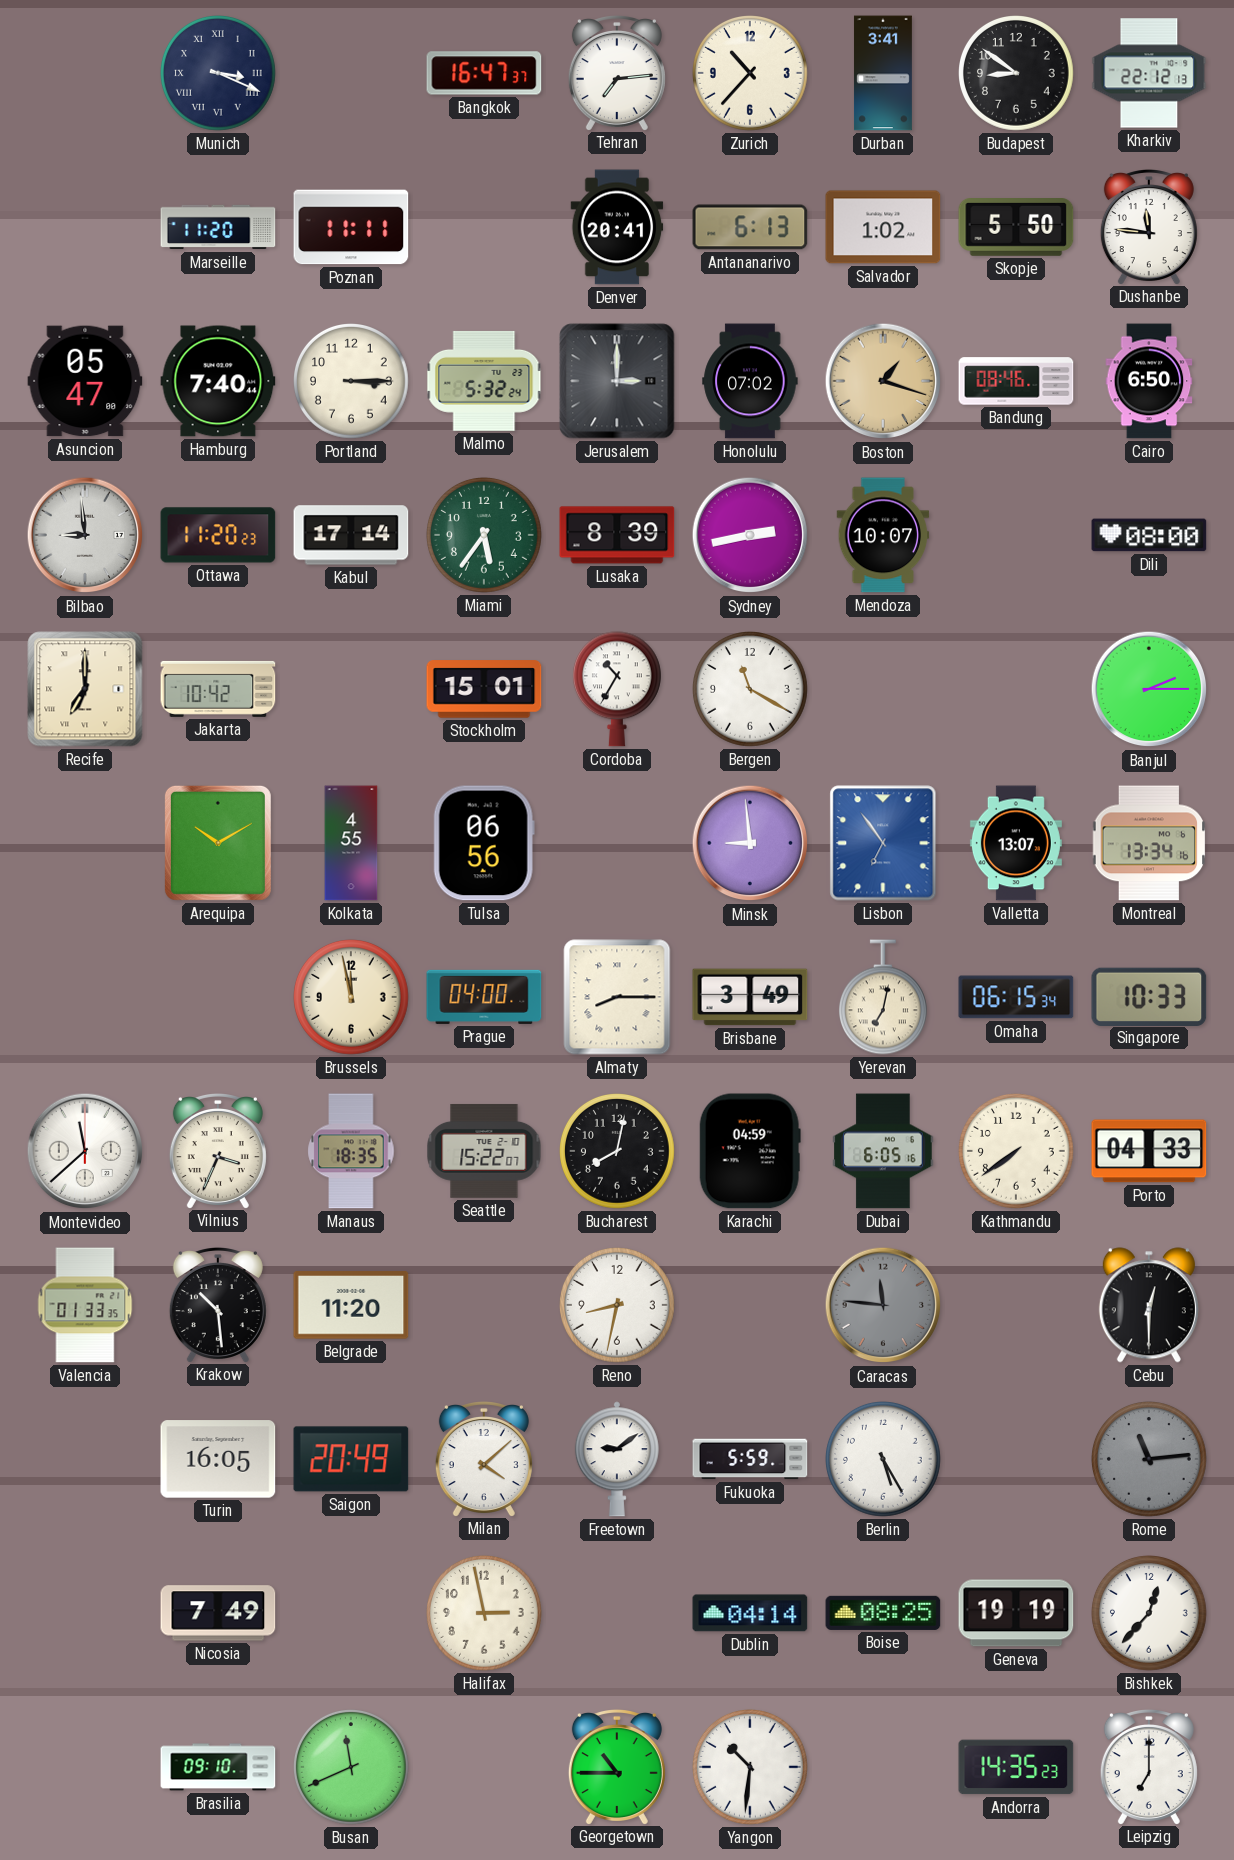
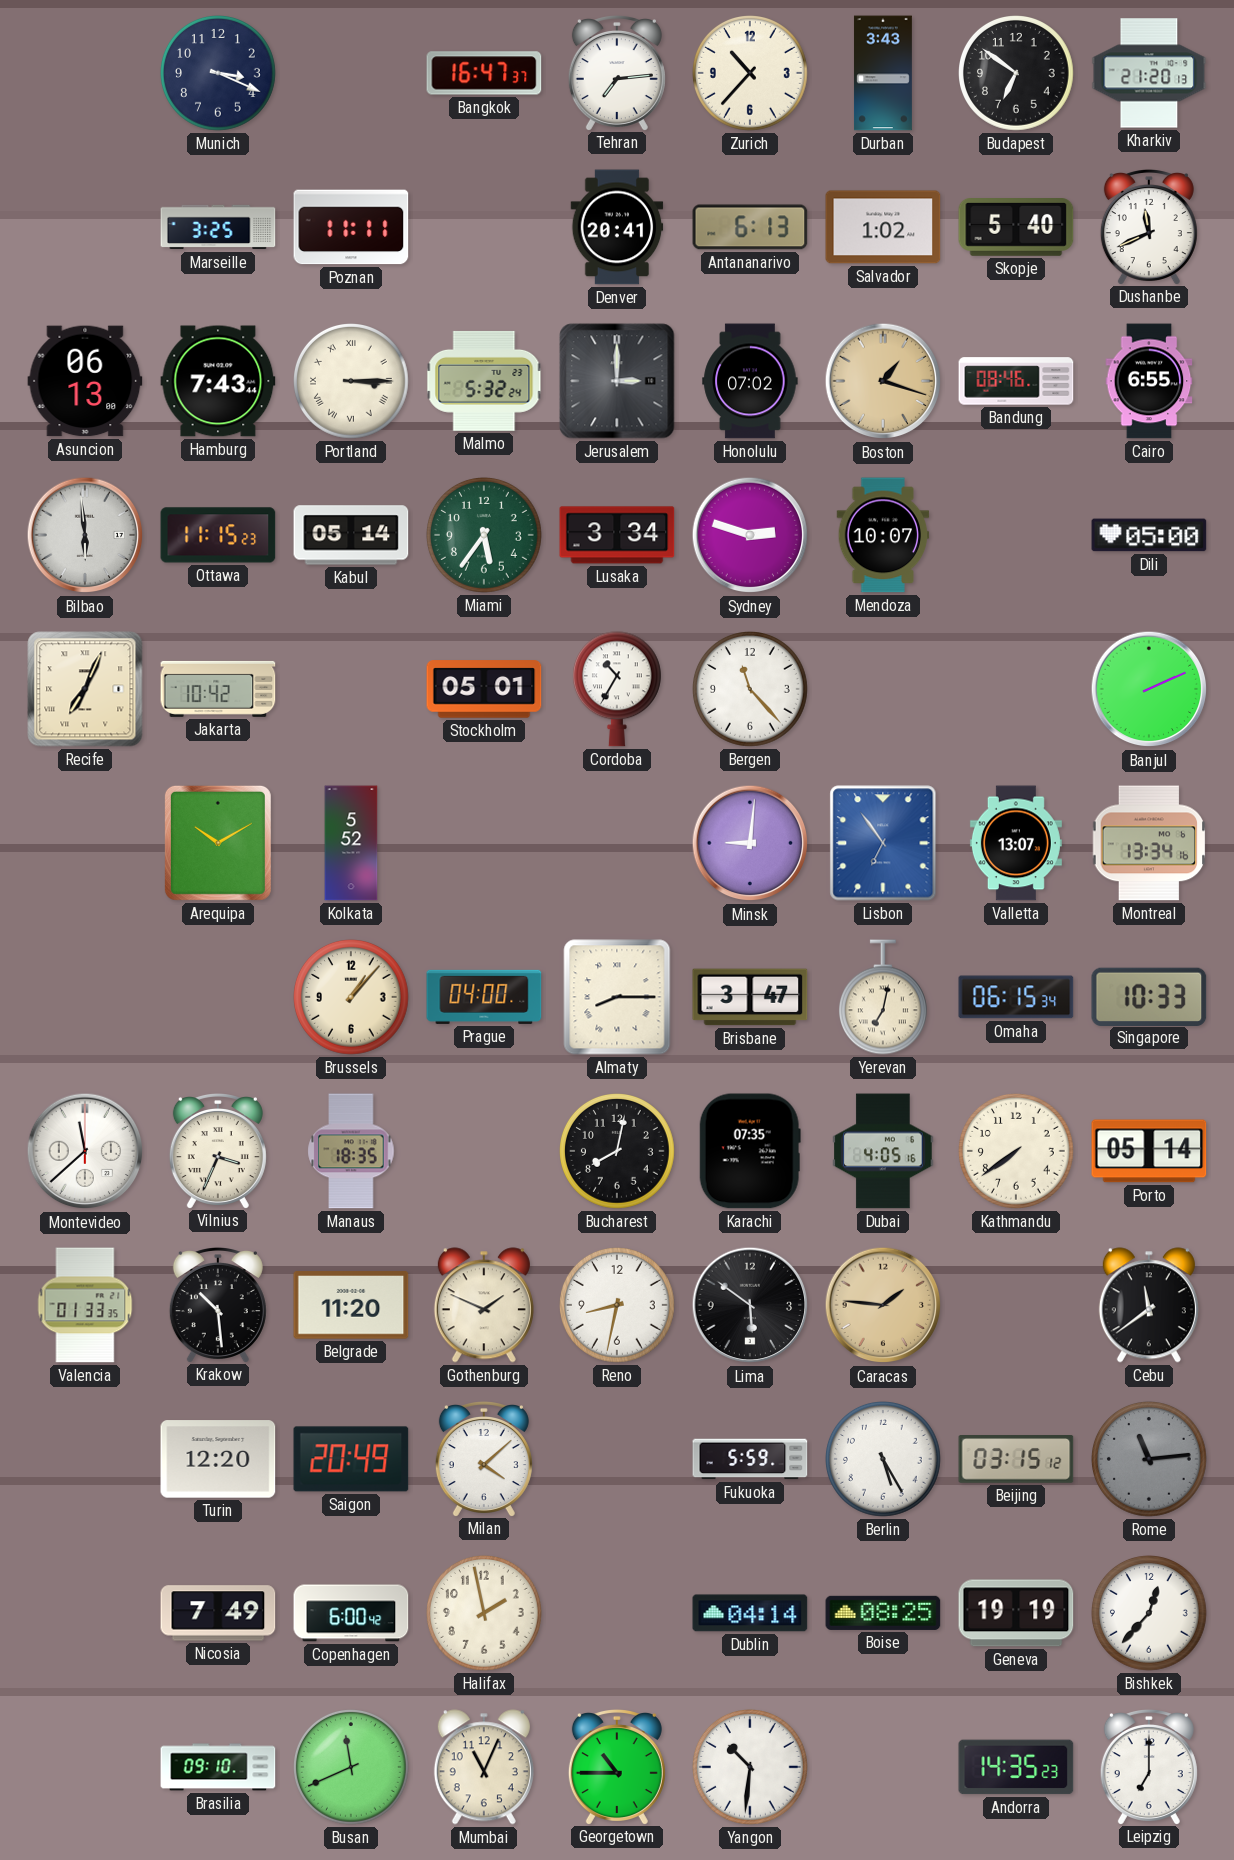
Munich numerals: Roman -> Arabic
Durban: 3:41 -> 3:43
Budapest: 8:51 -> 6:51
Kharkiv: 22:12 -> 21:20
Marseille: 11:20 -> 3:25
Skopje: 5:50 -> 5:40
Dushanbe: 11:46 -> 11:41
Asuncion: 05:47 -> 06:13
Hamburg: 7:40 -> 7:43
Portland numerals: Arabic -> Roman
Cairo: 6:50 -> 6:55
Bilbao: 8:59 -> 5:59
Ottawa: 11:20 -> 11:15
Kabul: 17:14 -> 05:14
Lusaka: 8:39 -> 3:34
Sydney: 2:43 -> 2:48
Dili: 08:00 -> 05:00
Recife: 7:00 -> 7:04
Stockholm: 15:01 -> 05:01
Bergen: 11:20 -> 11:23
Banjul: 2:15 -> 2:11
Kolkata: 4:55 -> 5:52
Tulsa: 06:56 -> none
Minsk: 8:59 -> 9:01
Brussels: 11:58 -> 1:07
Brisbane: 3:49 -> 3:47
Seattle: 15:22 -> none
Karachi: 04:59 -> 07:35
Dubai: 6:05 -> 4:05
Porto: 04:33 -> 05:14
Gothenburg: none -> 1:49
Lima: none -> 5:51
Caracas: 11:46 -> 1:46
Caracas dial: grey -> champagne
Cebu: 12:30 -> 11:39
Turin: 16:05 -> 12:20
Freetown: 9:09 -> none
Beijing: none -> 03:15
Copenhagen: none -> 6:00
Halifax: 2:58 -> 1:58
Mumbai: none -> 11:04
